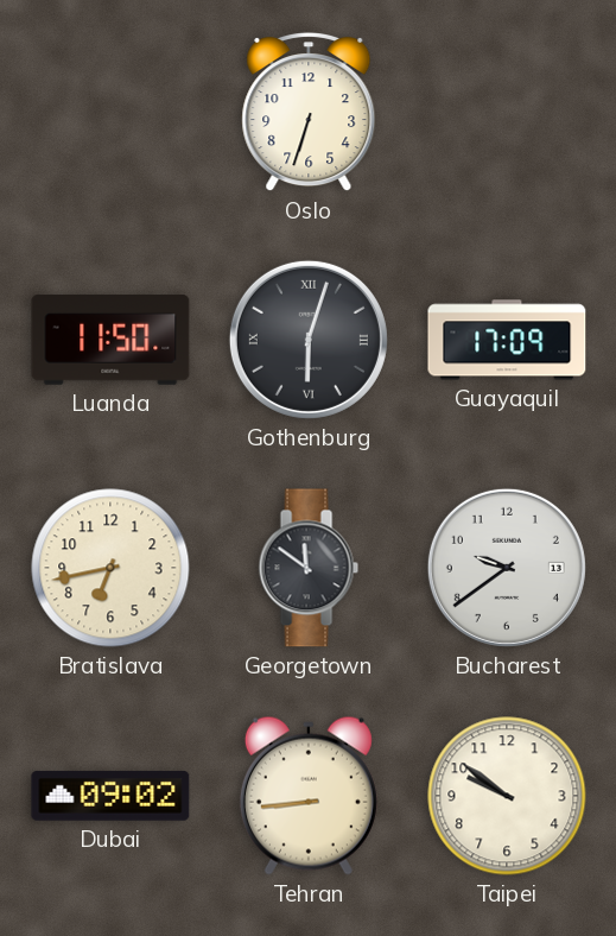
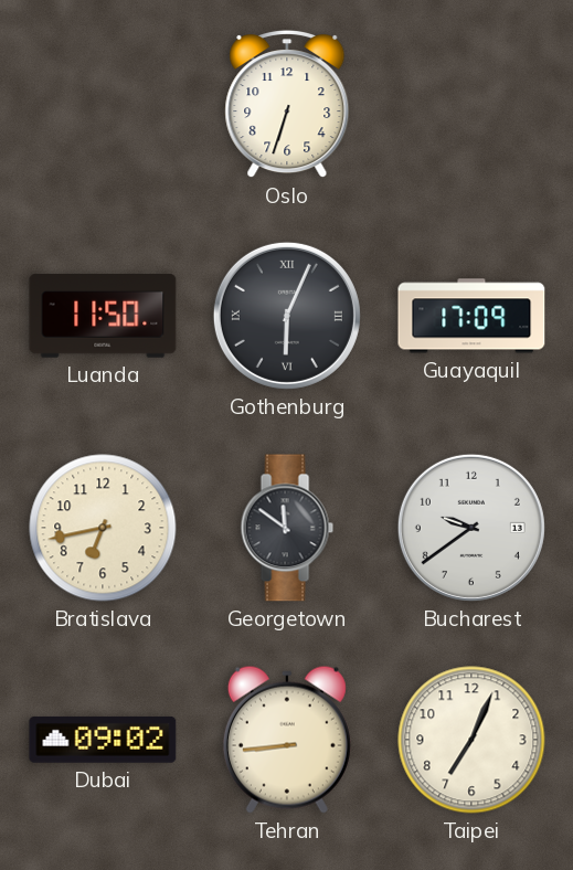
Gothenburg: 6:03 -> 6:04
Taipei: 9:51 -> 7:04
